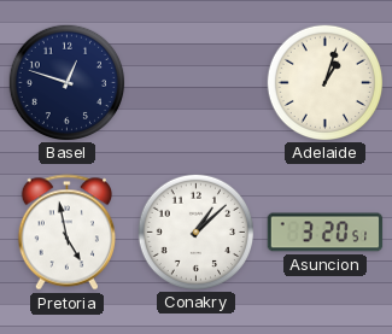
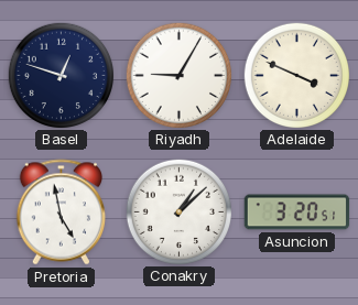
Riyadh: none -> 9:05
Adelaide: 1:03 -> 3:49
